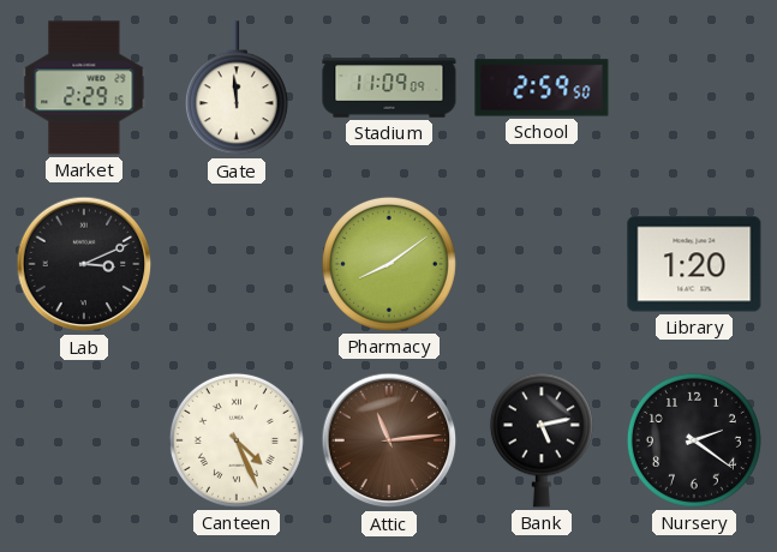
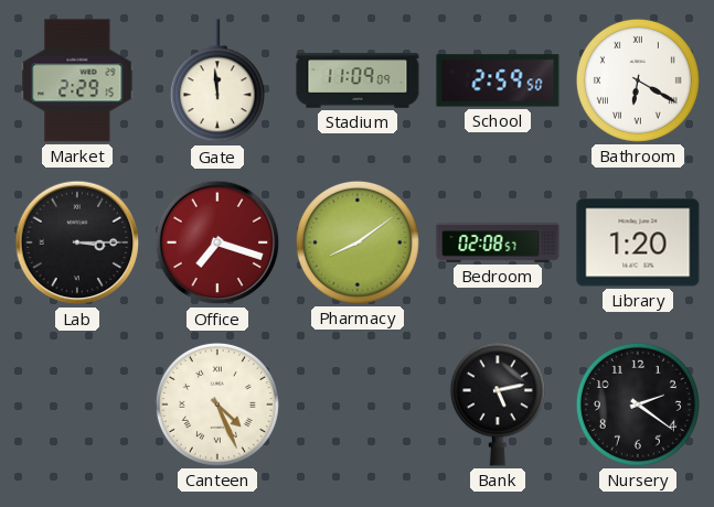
Bathroom: none -> 6:20
Lab: 3:11 -> 3:15
Office: none -> 7:18
Bedroom: none -> 02:08
Attic: 11:14 -> none
